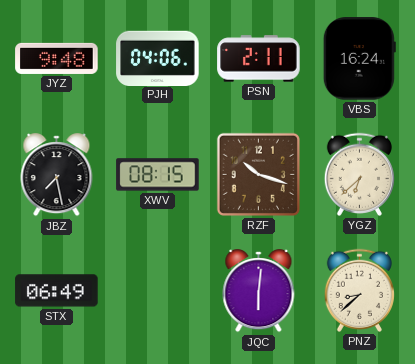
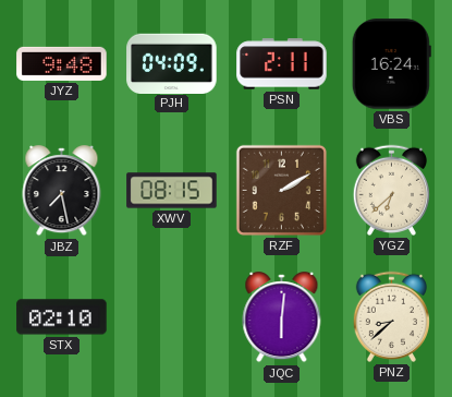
PJH: 04:06 -> 04:09
RZF: 10:18 -> 2:10
STX: 06:49 -> 02:10
